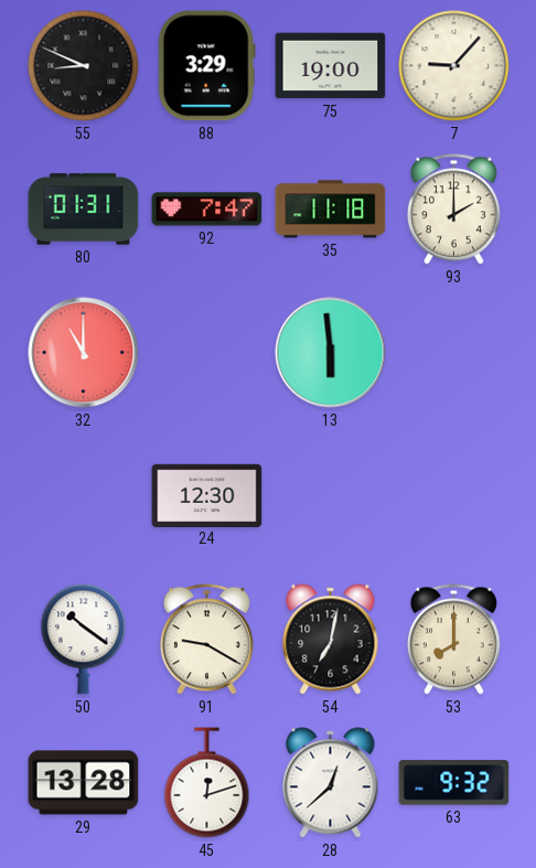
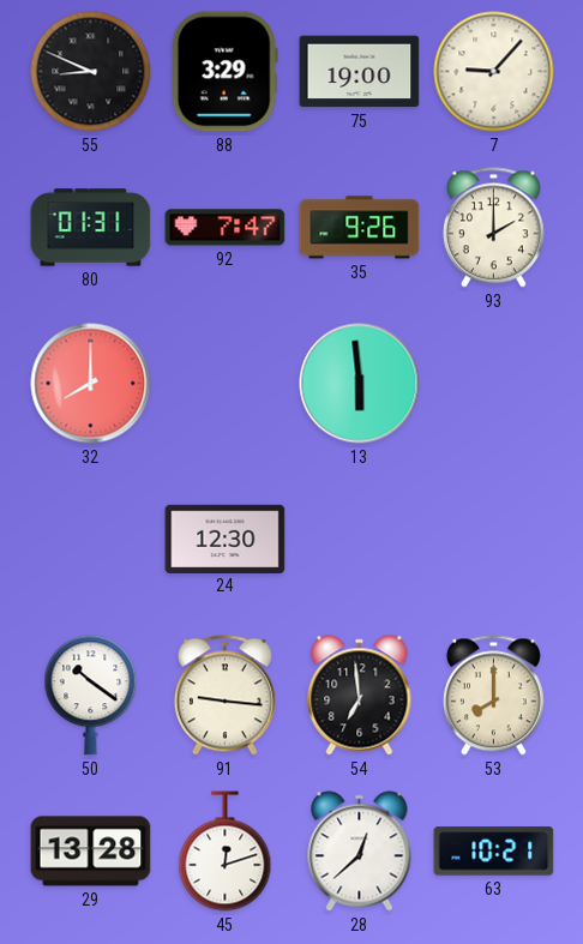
35: 11:18 -> 9:26
32: 11:00 -> 8:00
91: 9:20 -> 9:16
54: 7:02 -> 6:59
63: 9:32 -> 10:21
